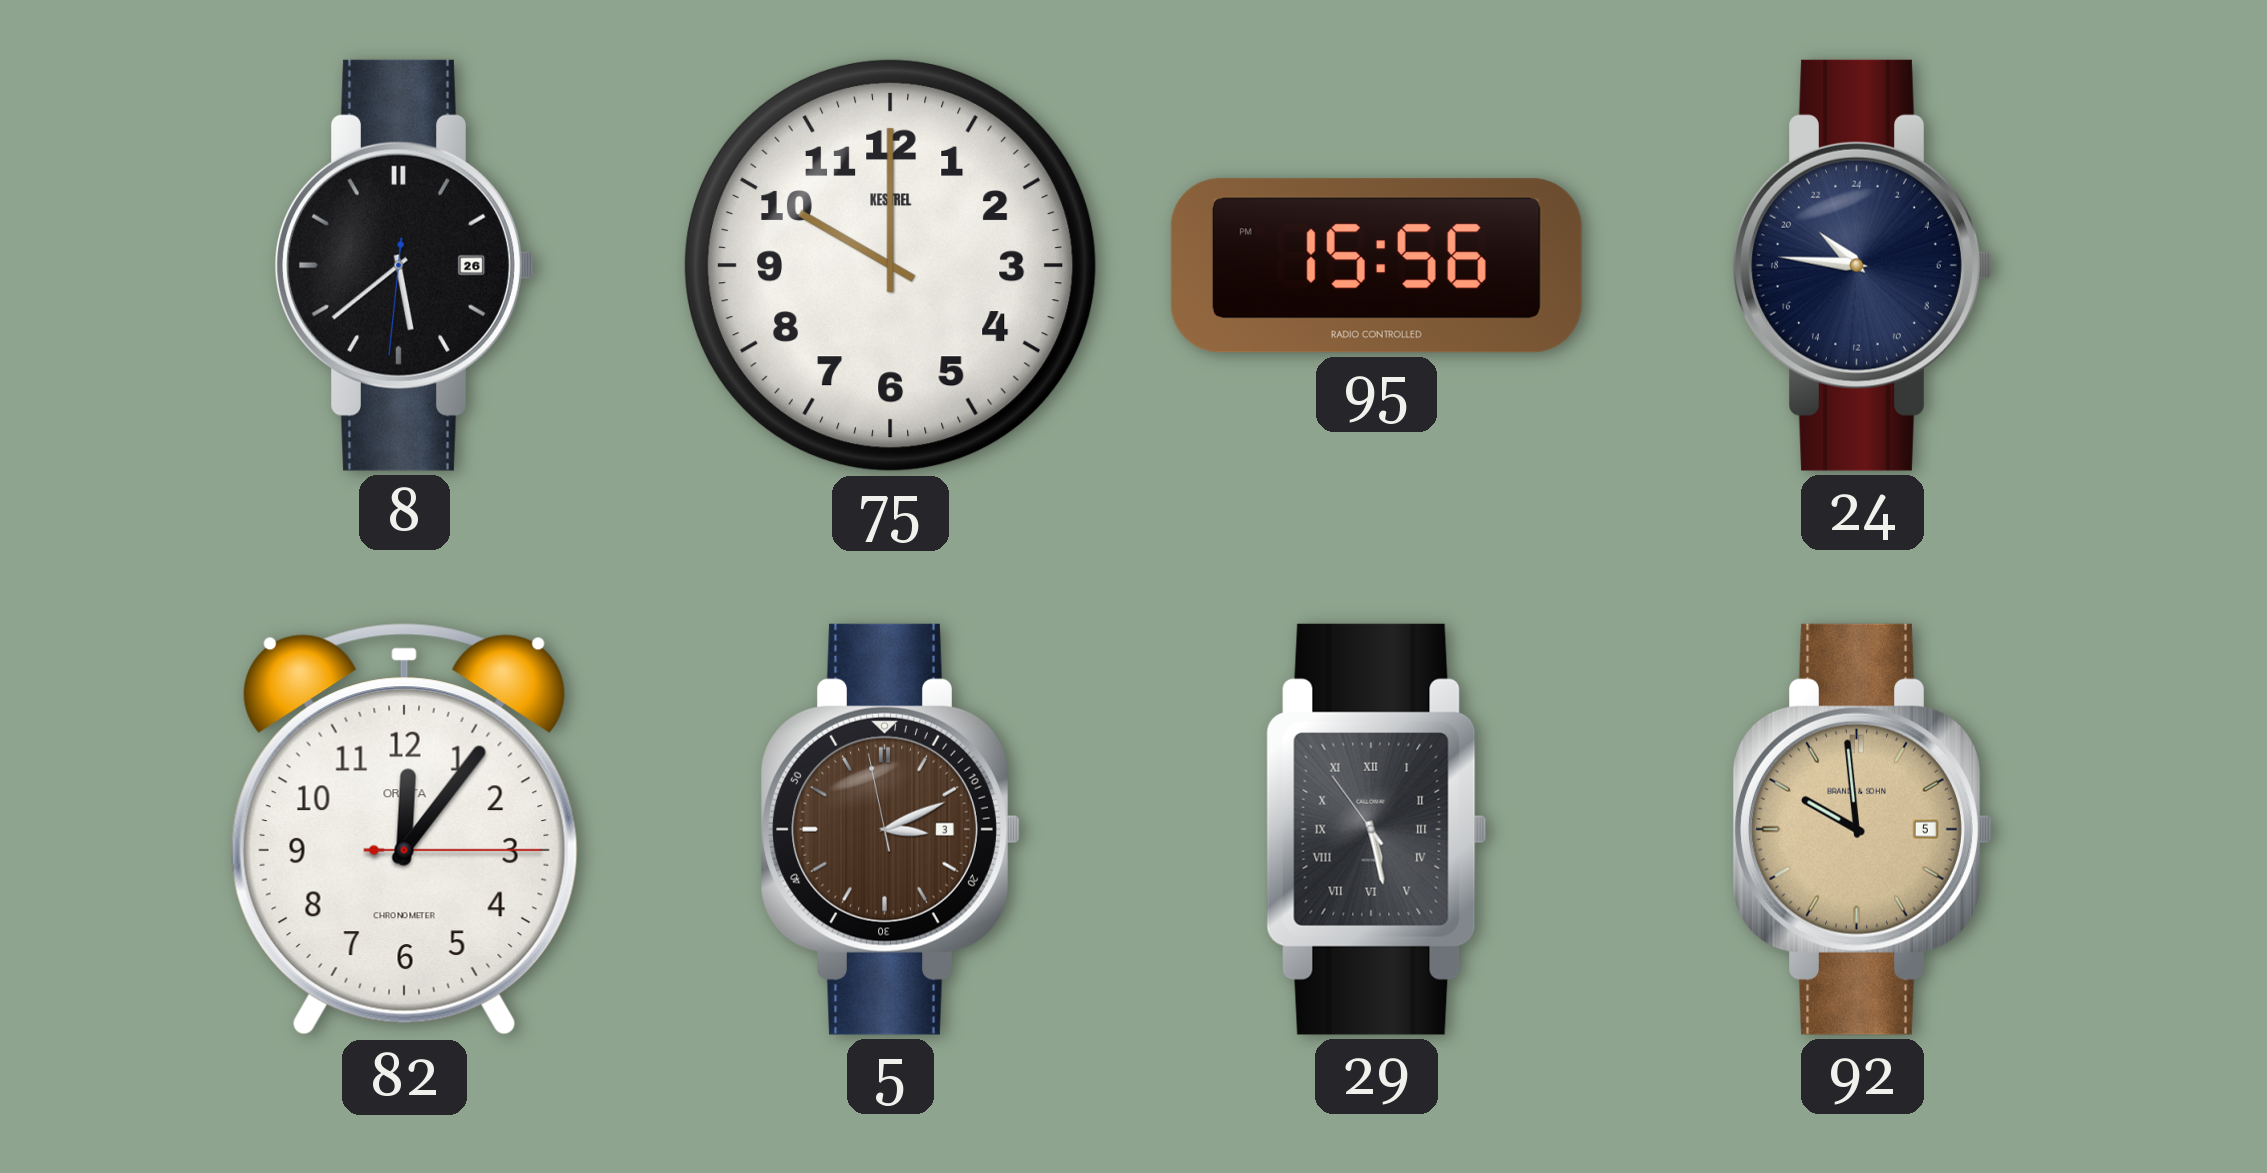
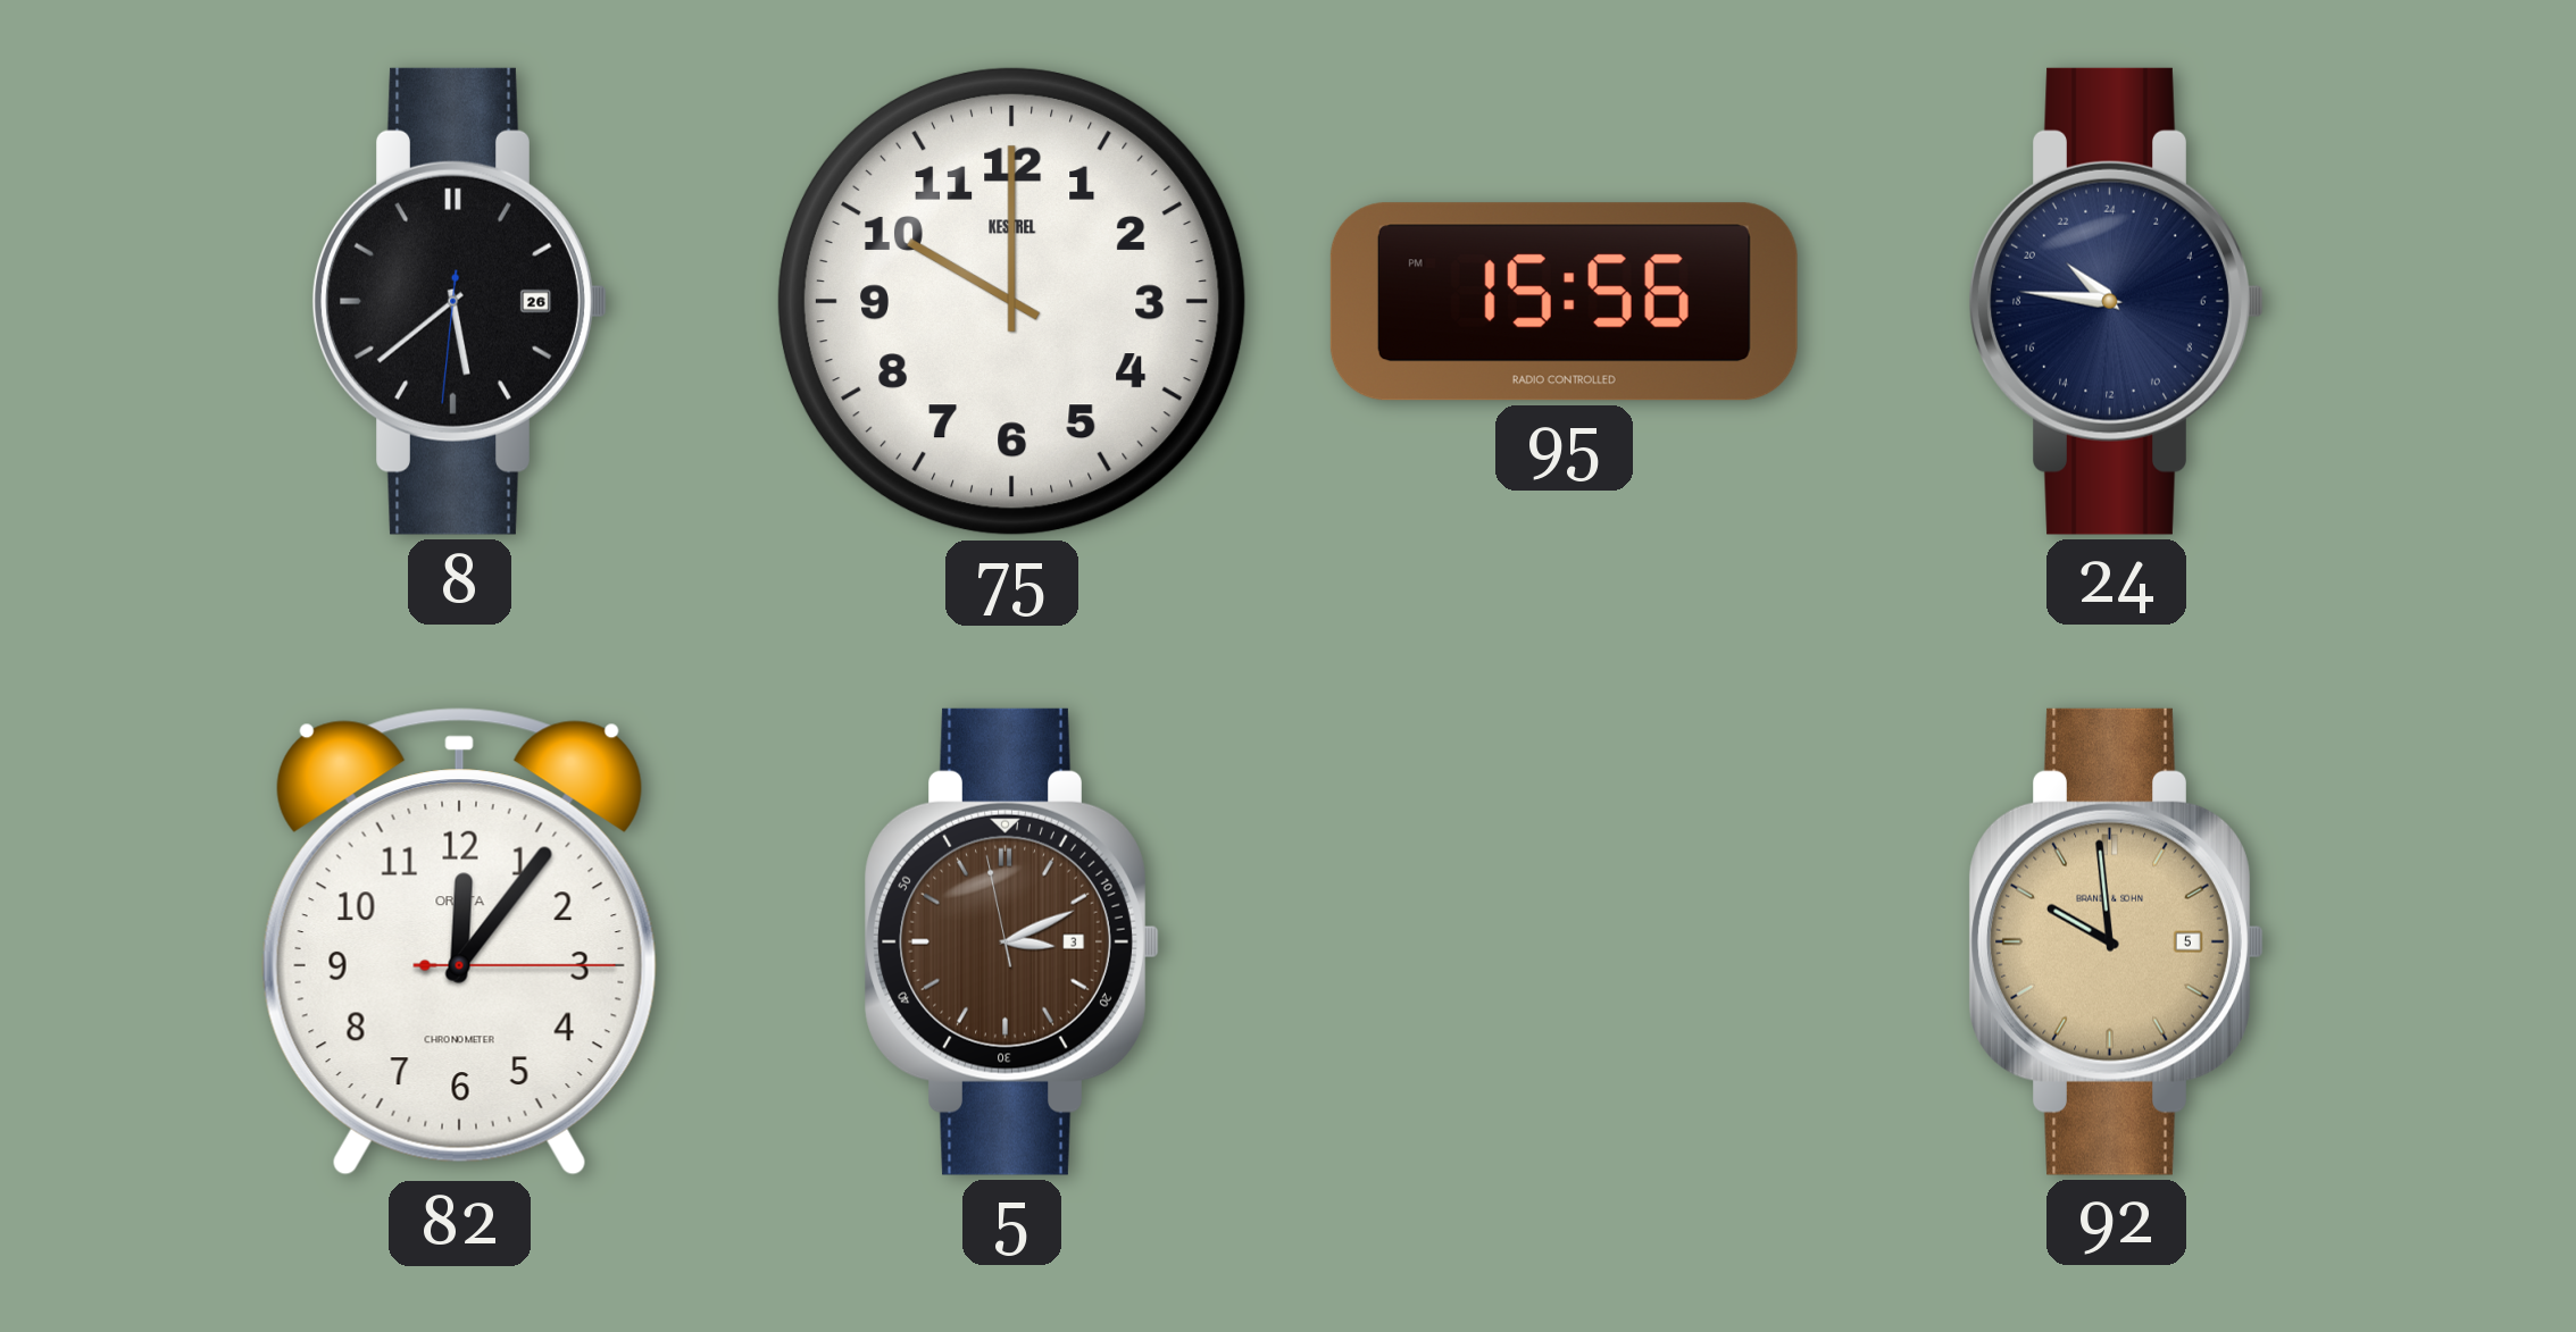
29: 5:27 -> none
